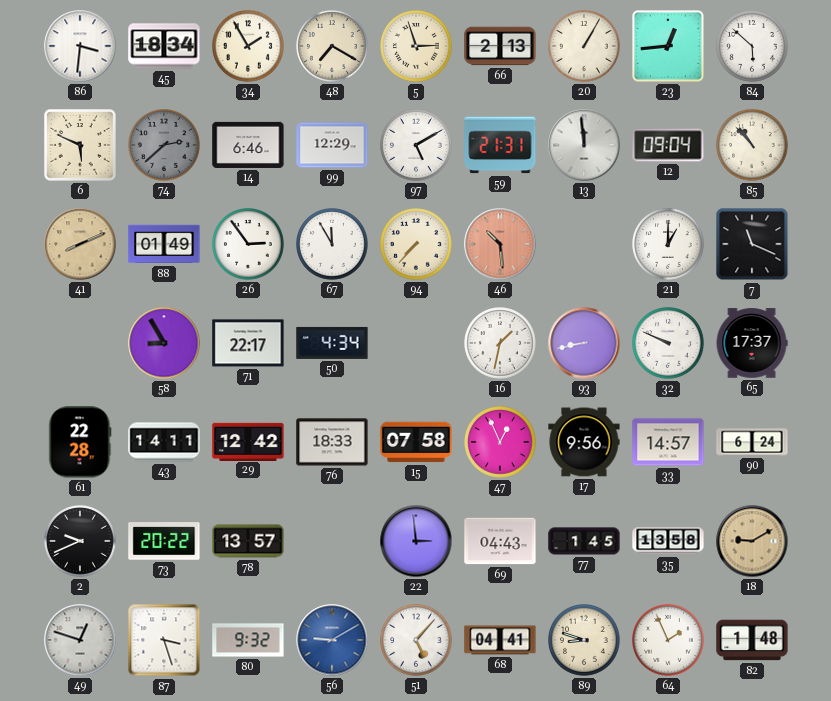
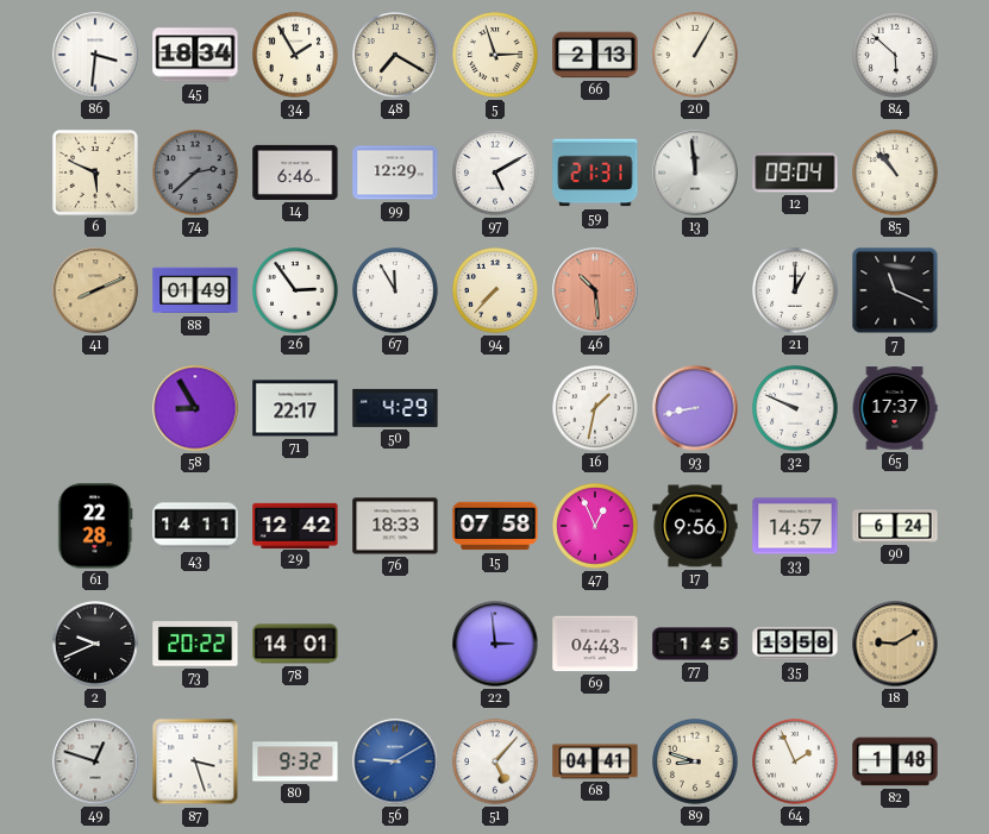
23: 12:44 -> none
50: 4:34 -> 4:29
78: 13:57 -> 14:01
